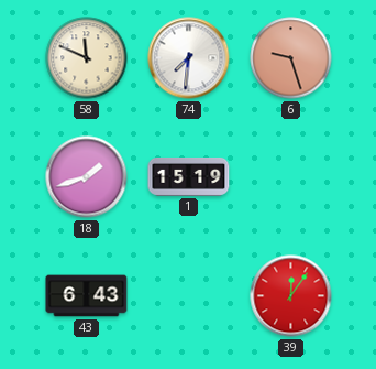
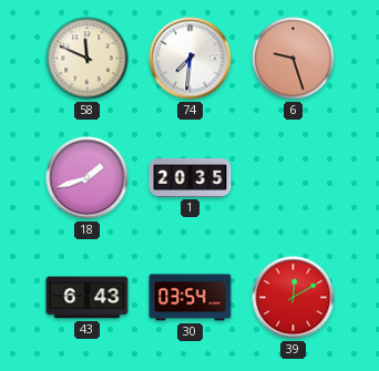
1: 15:19 -> 20:35
30: none -> 03:54
39: 12:06 -> 12:10
